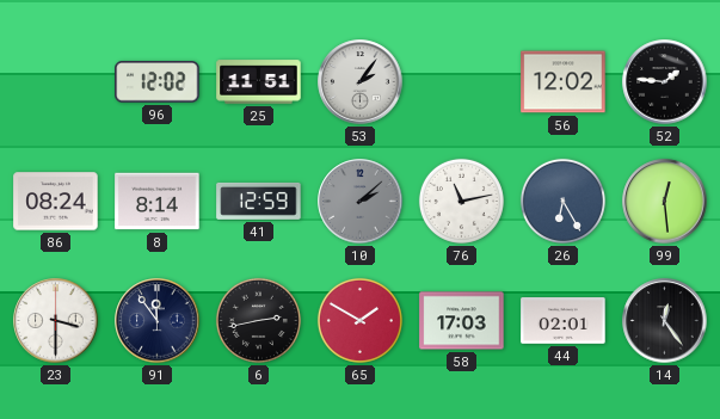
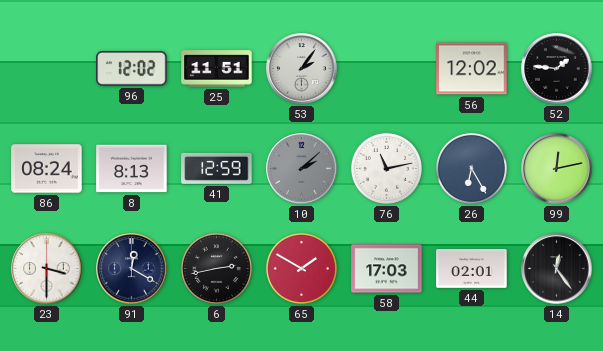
8: 8:14 -> 8:13
99: 12:29 -> 12:13
91: 11:54 -> 12:20
